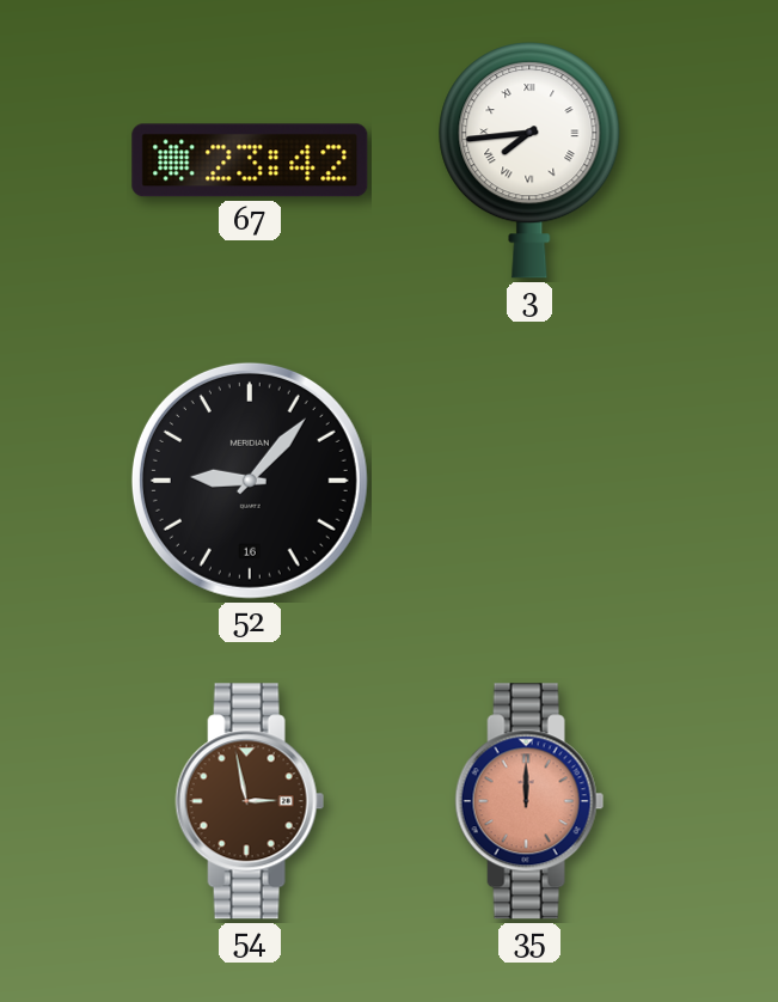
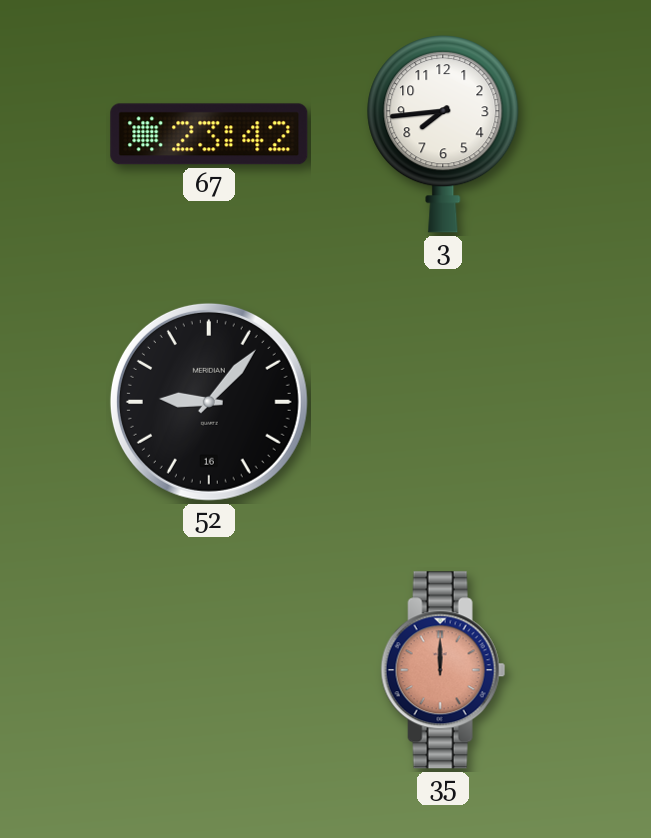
3 numerals: Roman -> Arabic
54: 2:58 -> none
